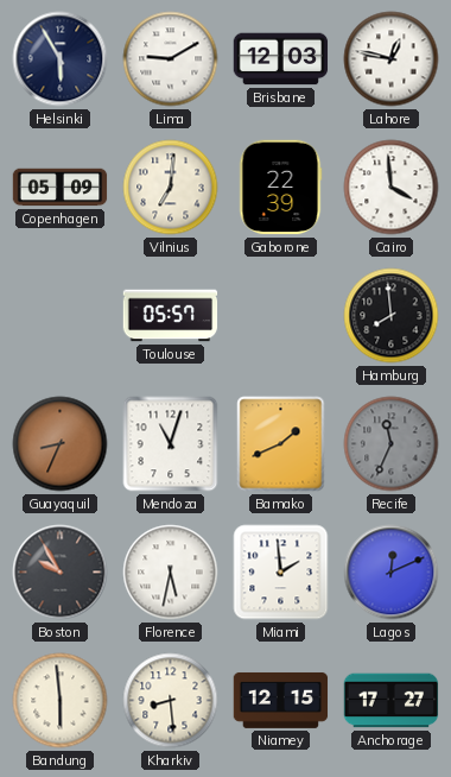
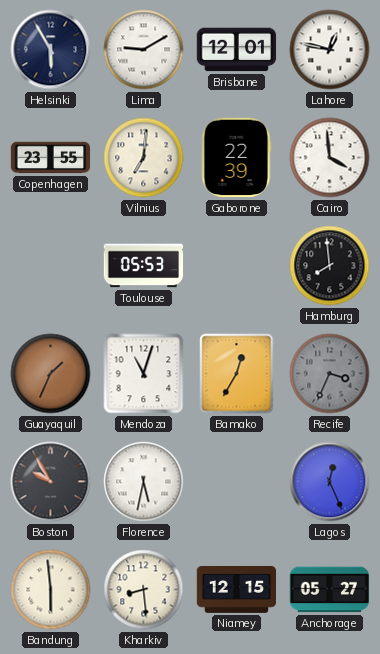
Brisbane: 12:03 -> 12:01
Copenhagen: 05:09 -> 23:55
Toulouse: 05:57 -> 05:53
Guayaquil: 8:34 -> 1:34
Bamako: 1:41 -> 12:35
Recife: 11:34 -> 3:34
Miami: 1:59 -> none
Lagos: 12:11 -> 12:26
Anchorage: 17:27 -> 05:27
